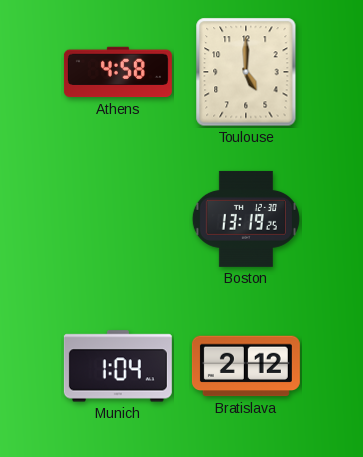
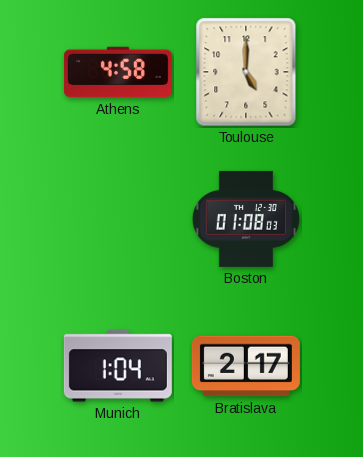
Boston: 13:19 -> 01:08
Bratislava: 2:12 -> 2:17
